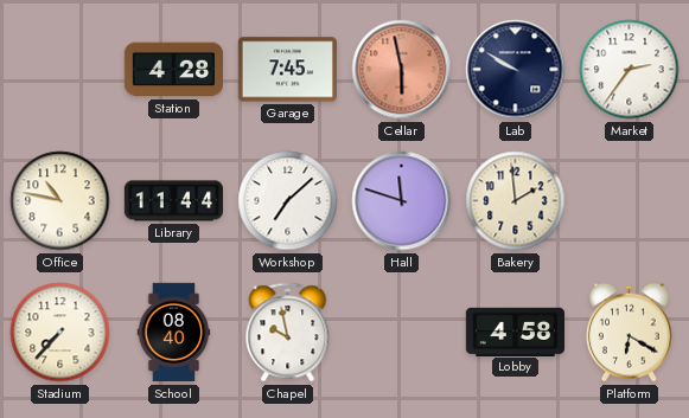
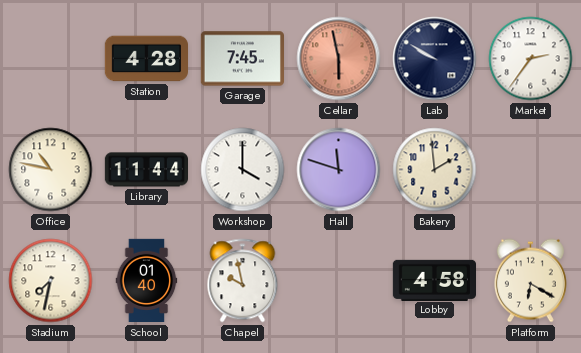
Workshop: 7:08 -> 4:00
Stadium: 7:37 -> 7:32
School: 08:40 -> 01:40
